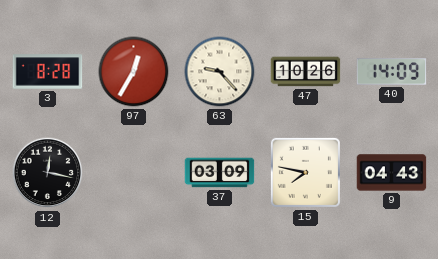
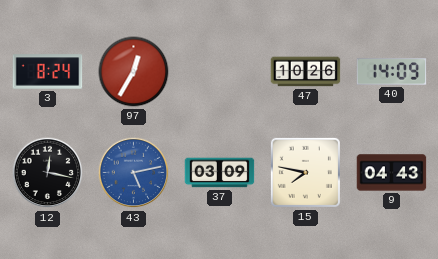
3: 8:28 -> 8:24
63: 9:23 -> none
43: none -> 5:13
